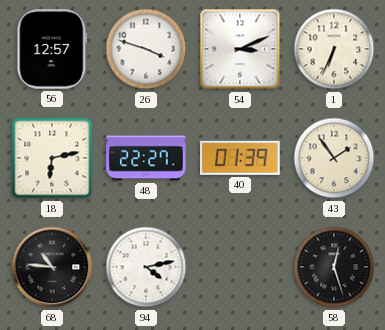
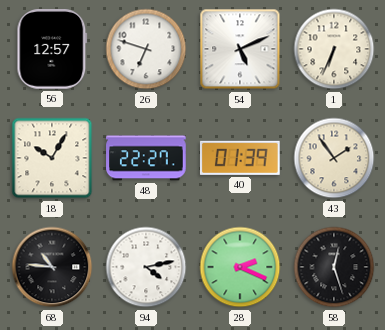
26: 3:48 -> 6:48
54: 3:11 -> 5:11
18: 6:13 -> 10:05
28: none -> 2:19
